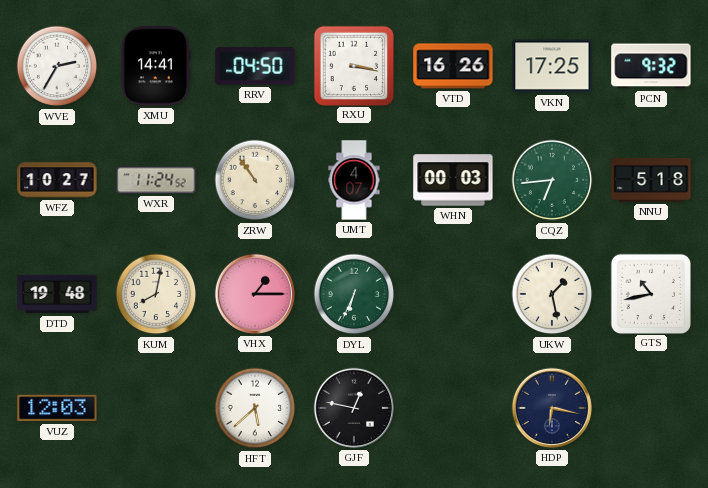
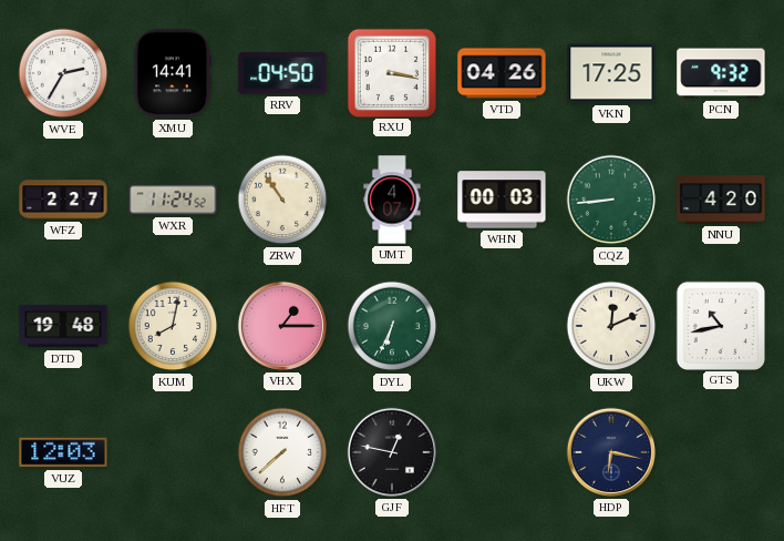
VTD: 16:26 -> 04:26
WFZ: 10:27 -> 2:27
CQZ: 6:44 -> 8:44
NNU: 5:18 -> 4:20
UKW: 1:28 -> 12:11
HFT: 5:38 -> 7:38
